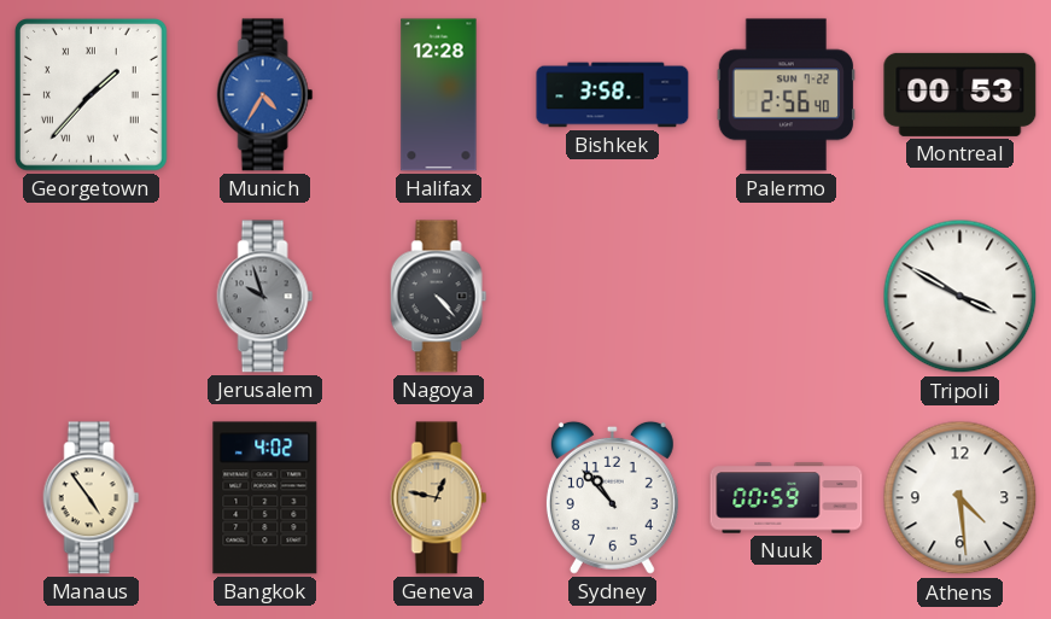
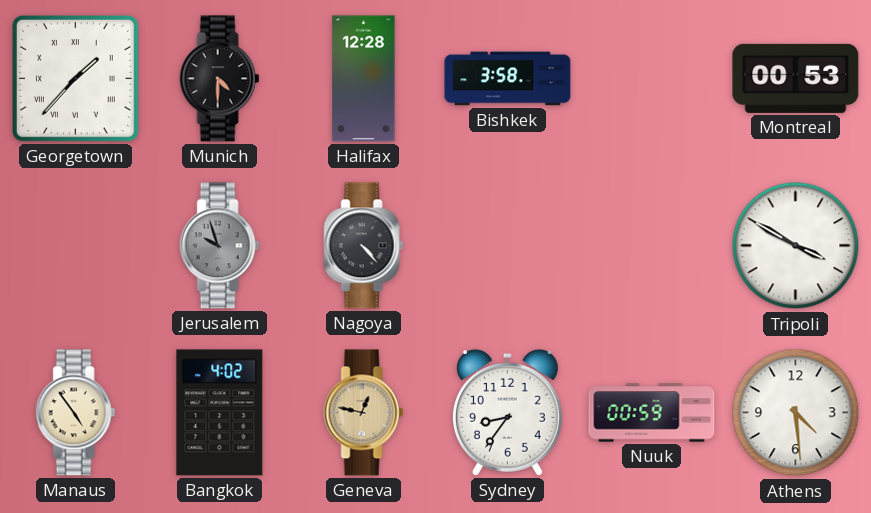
Munich: 4:35 -> 4:30
Munich dial: blue -> black
Palermo: 2:56 -> none
Sydney: 10:53 -> 8:36
